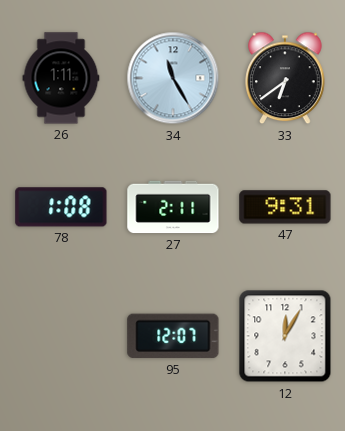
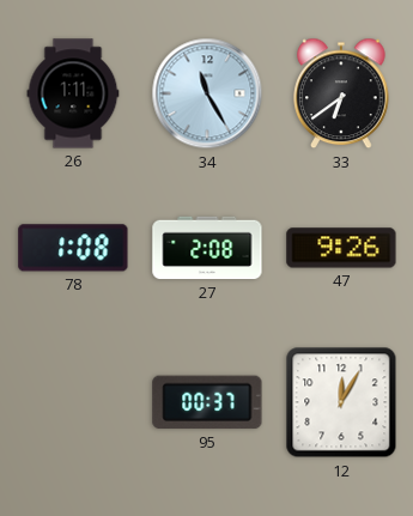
27: 2:11 -> 2:08
47: 9:31 -> 9:26
95: 12:07 -> 00:37
